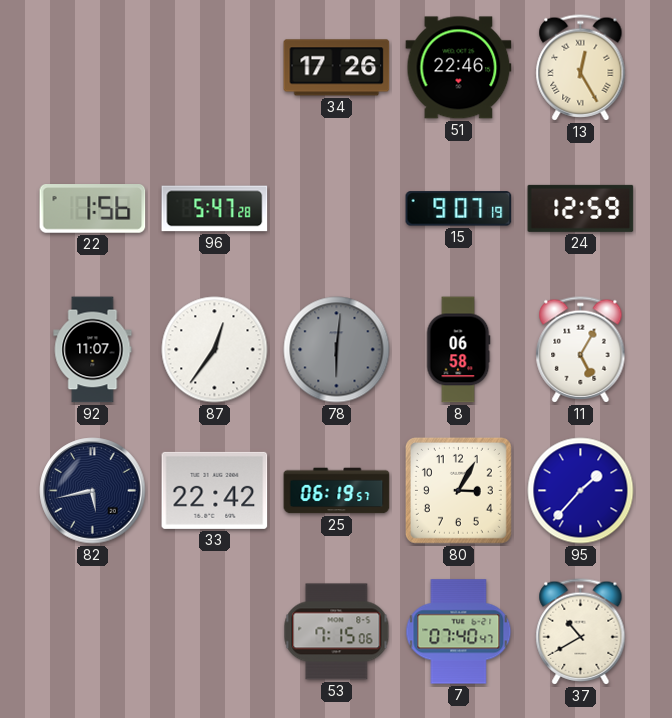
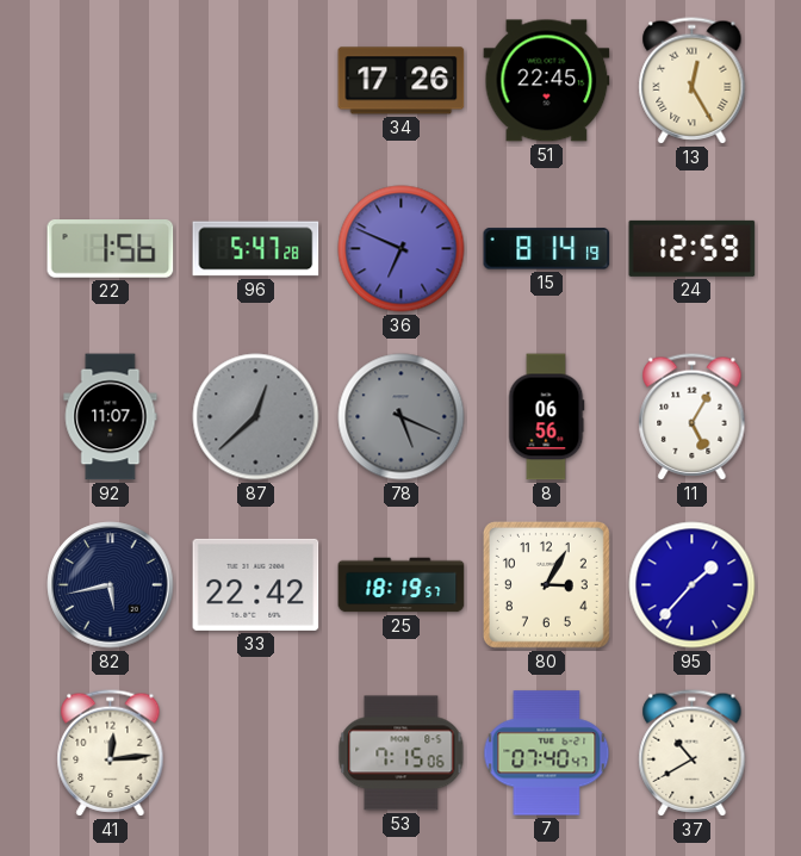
51: 22:46 -> 22:45
36: none -> 6:49
15: 9:07 -> 8:14
87: 12:36 -> 12:38
87 dial: white -> grey
78: 6:01 -> 5:19
8: 06:58 -> 06:56
25: 06:19 -> 18:19
41: none -> 12:14
